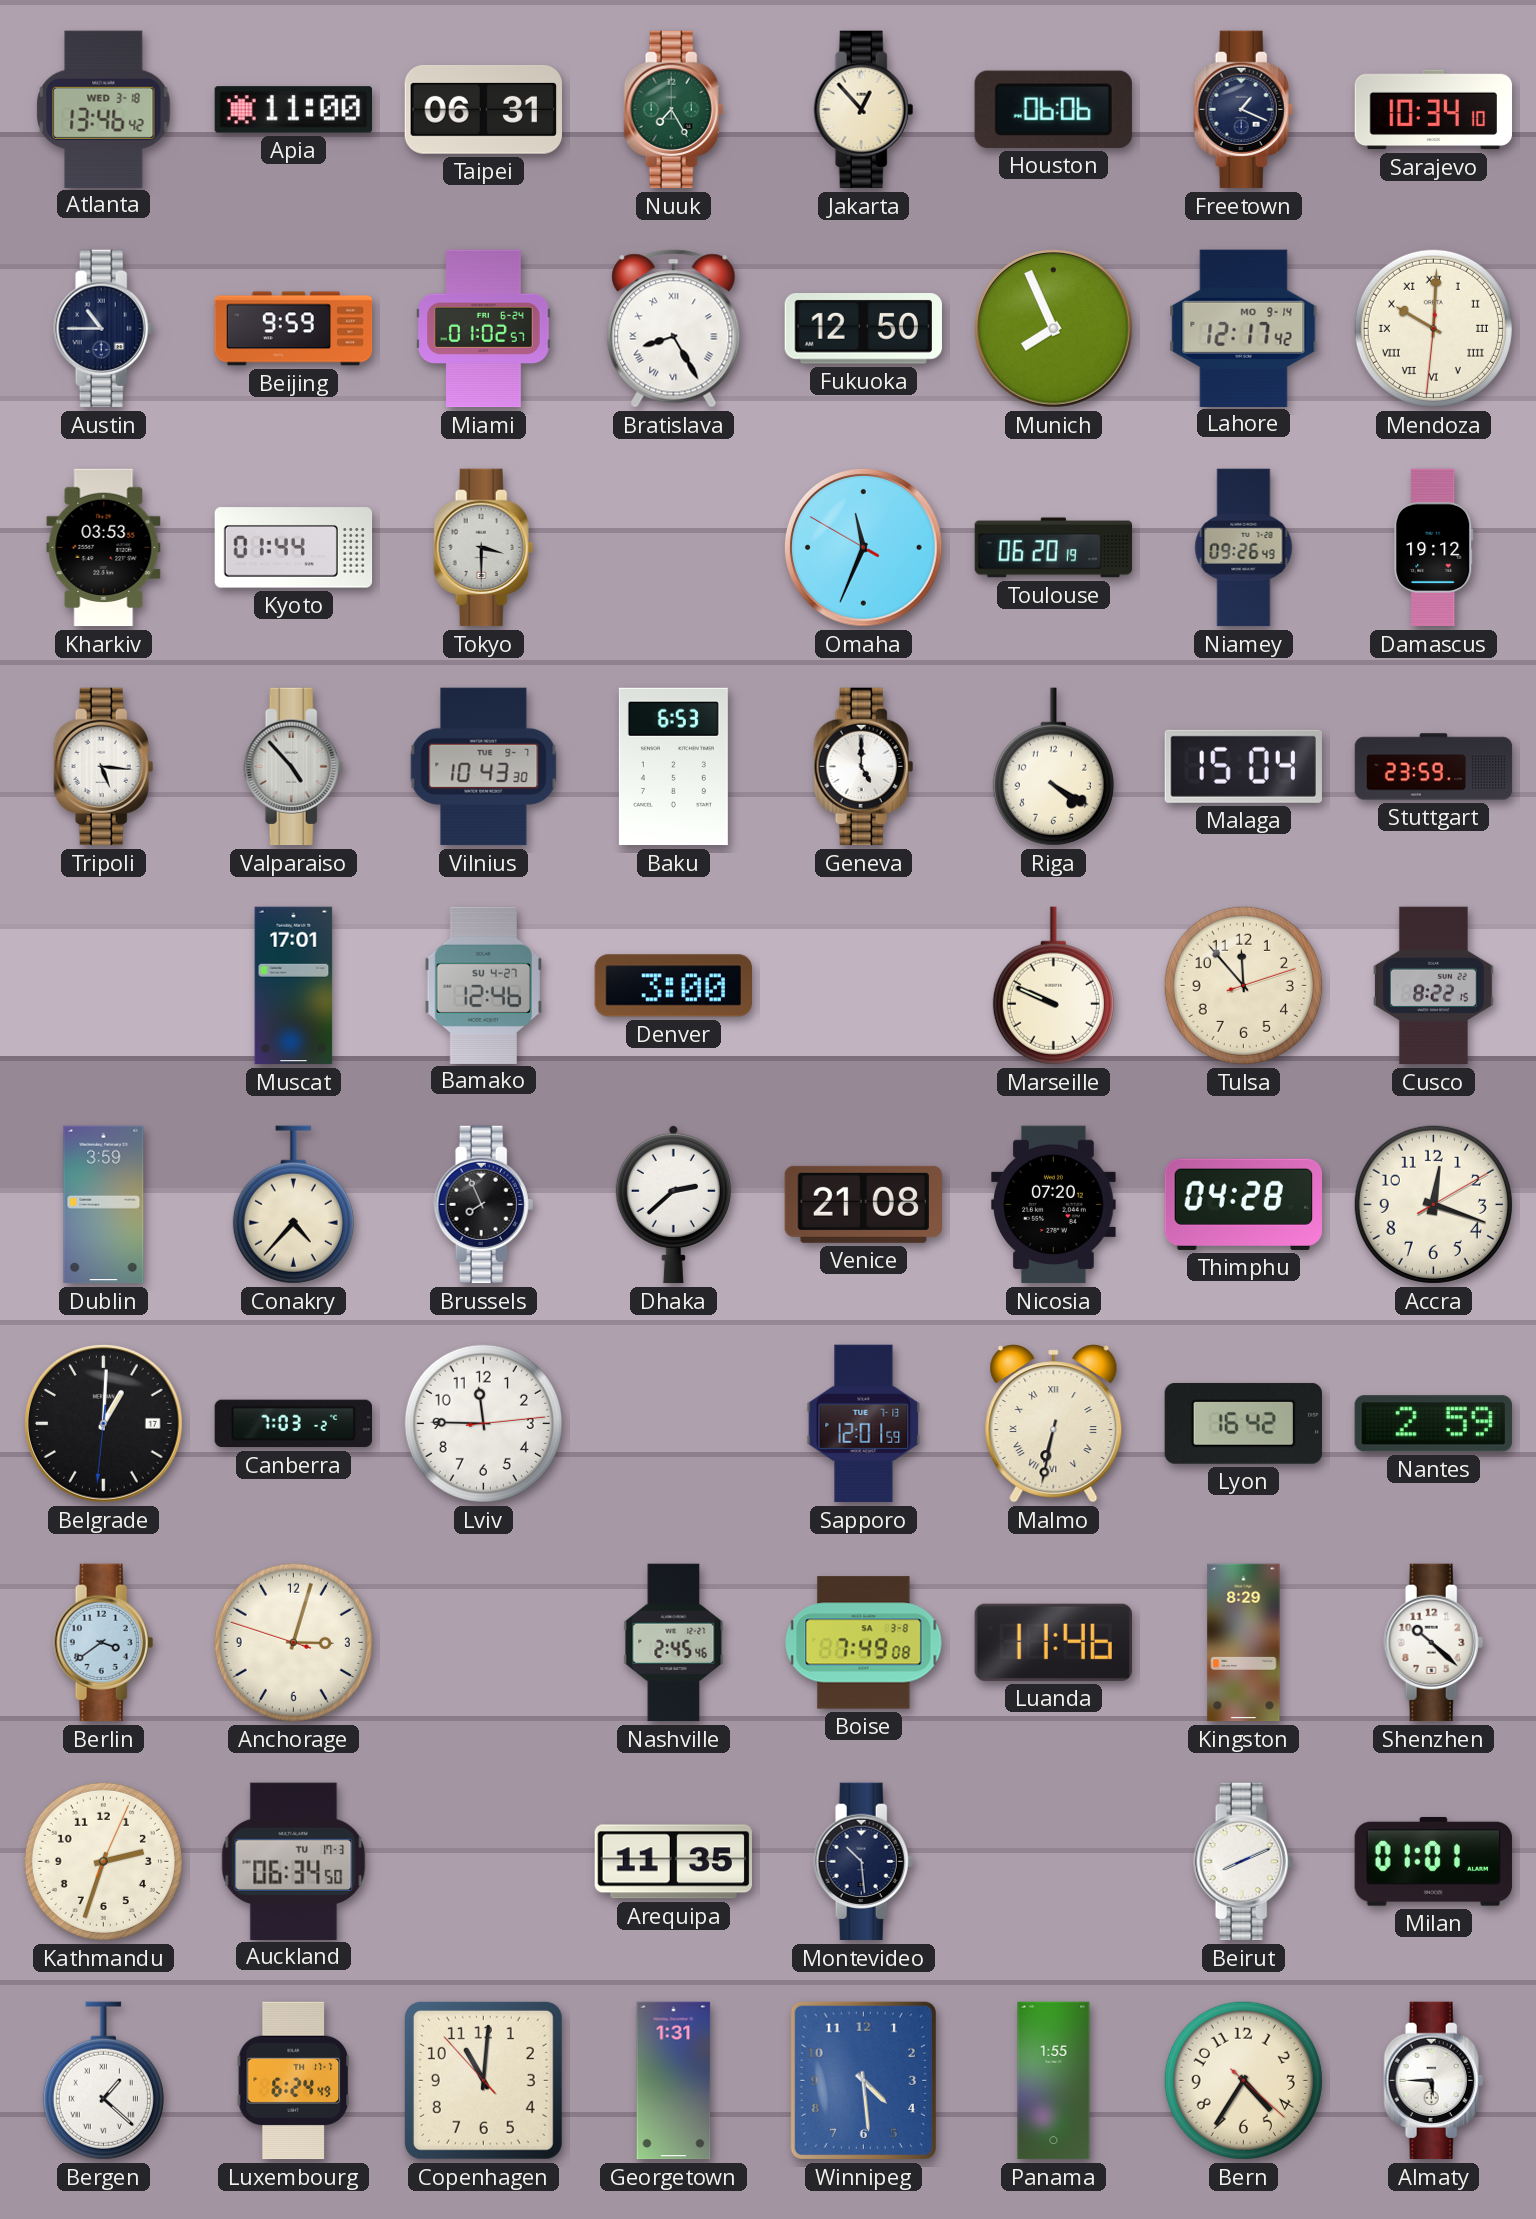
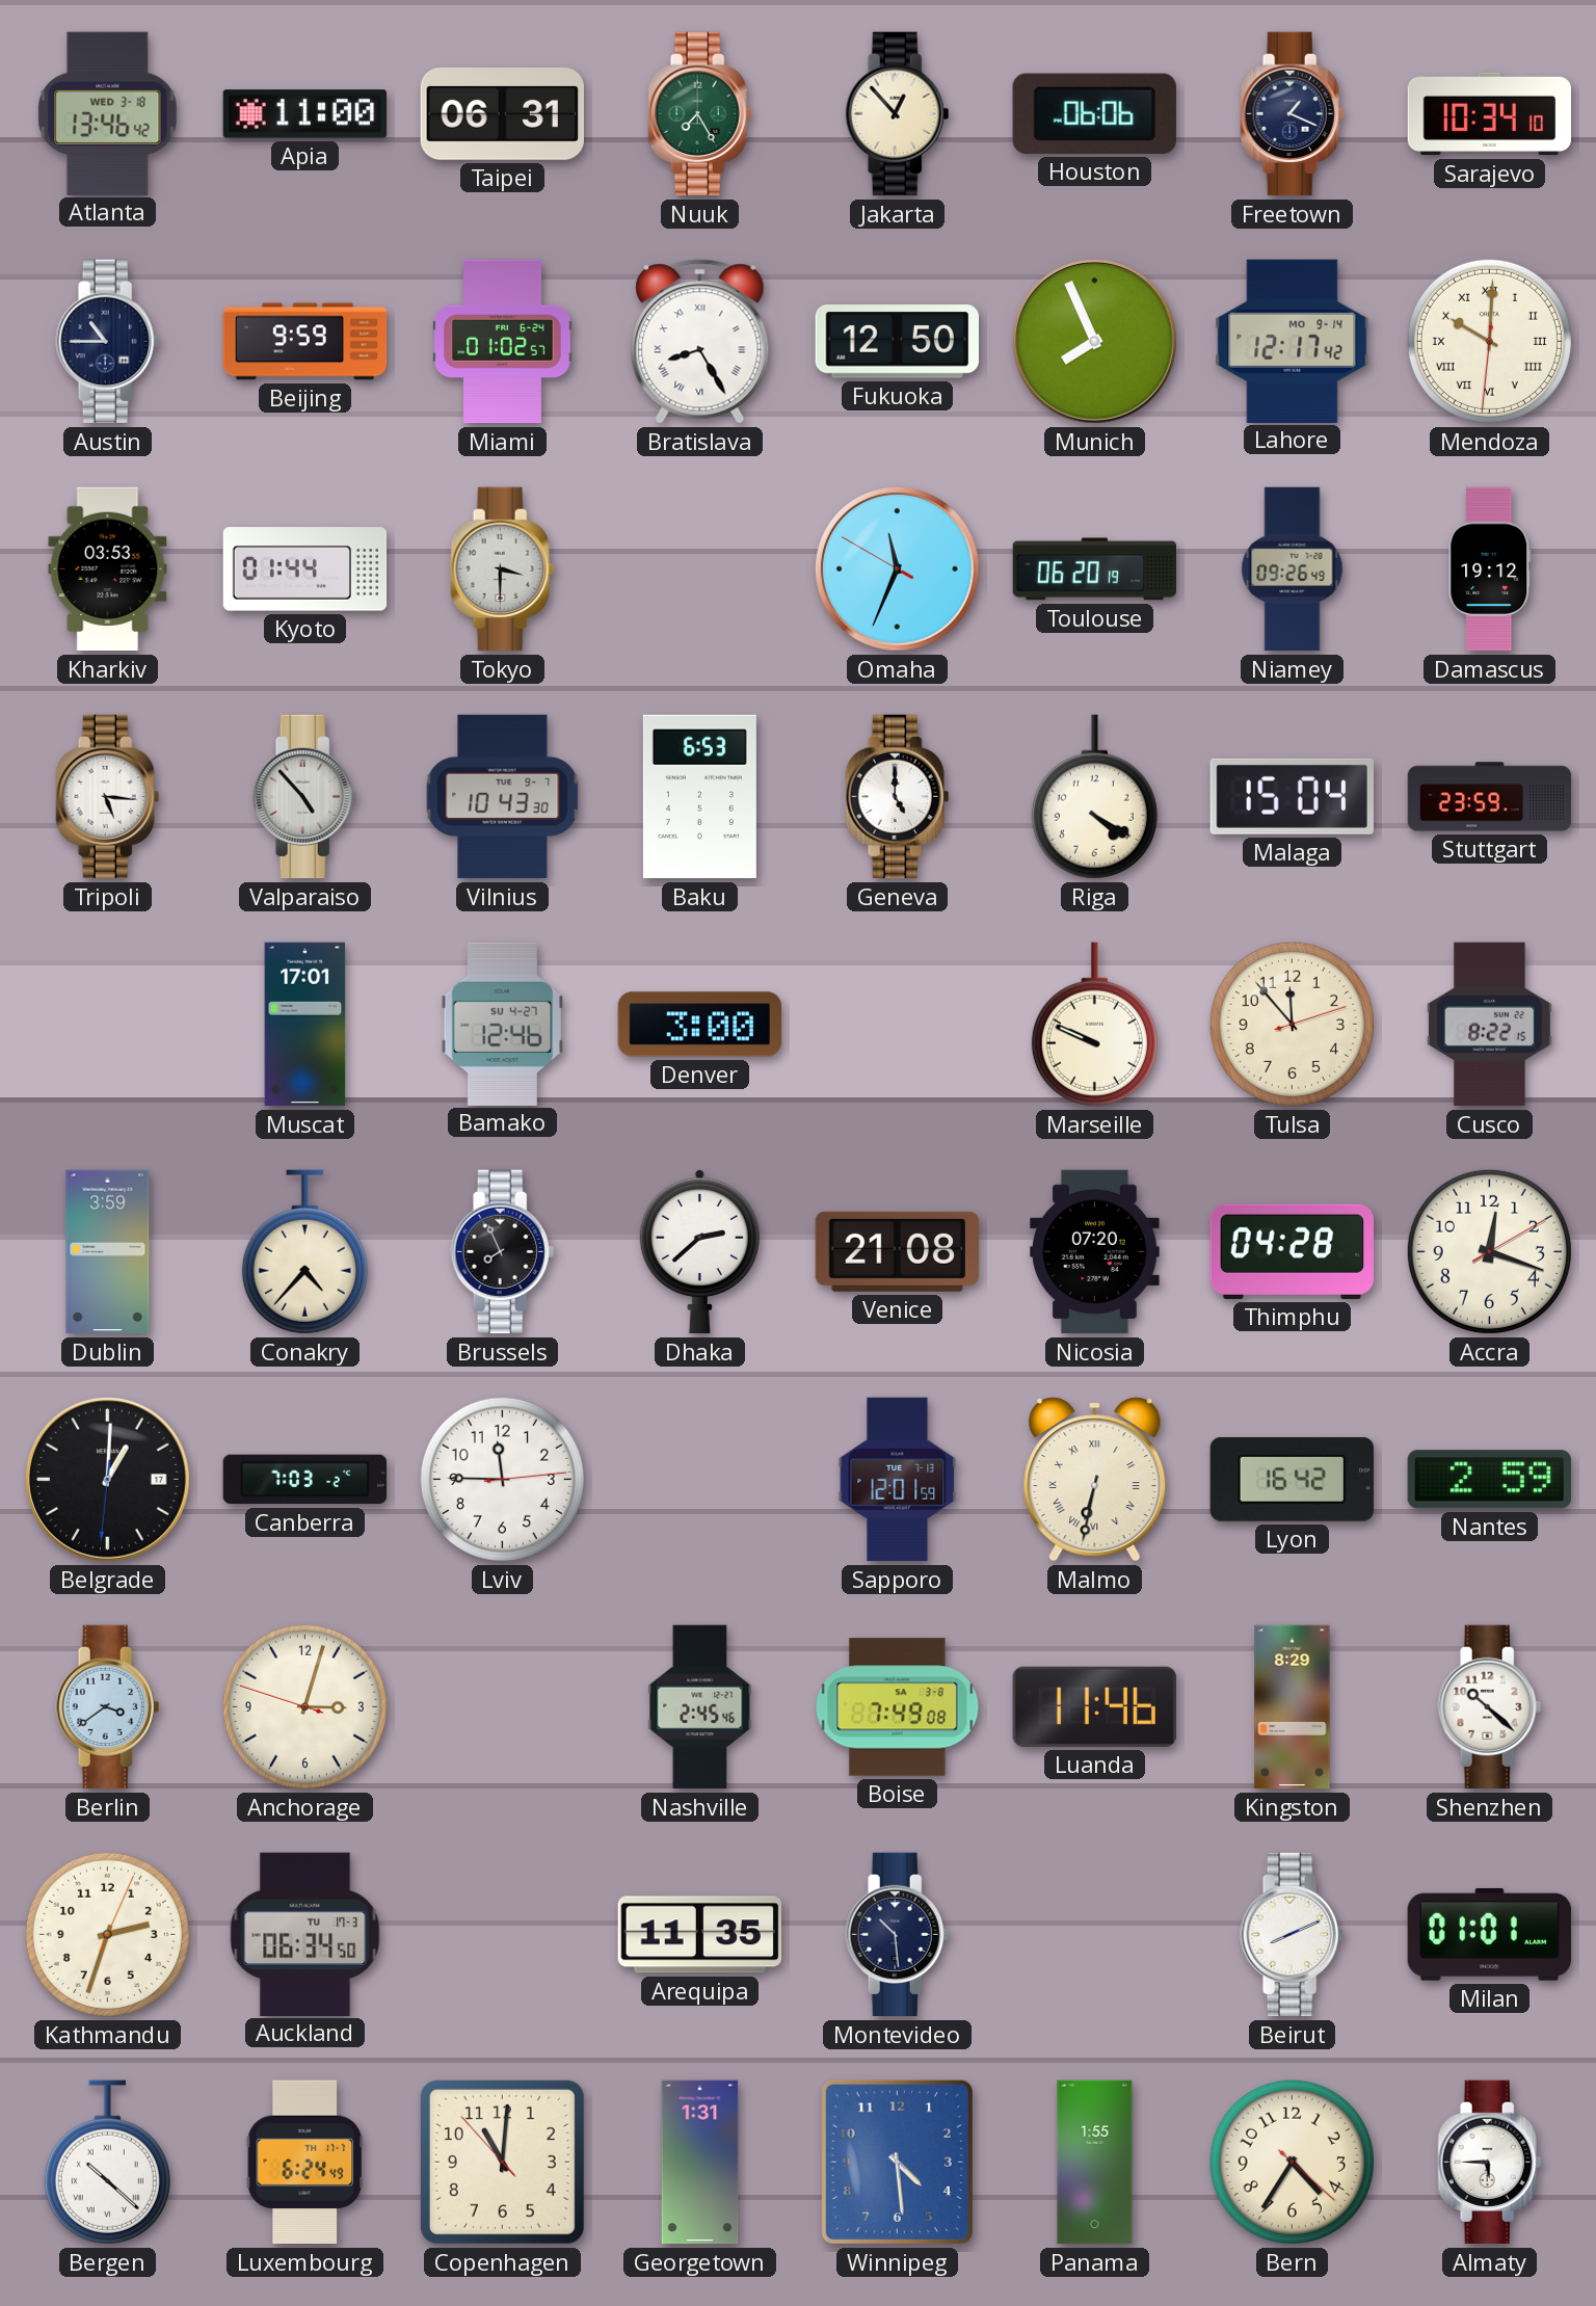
Bergen: 1:22 -> 10:22
